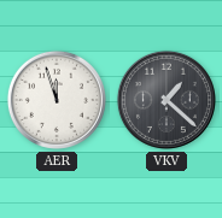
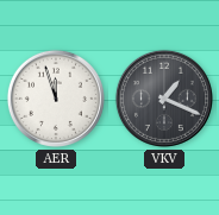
VKV: 1:22 -> 1:19
